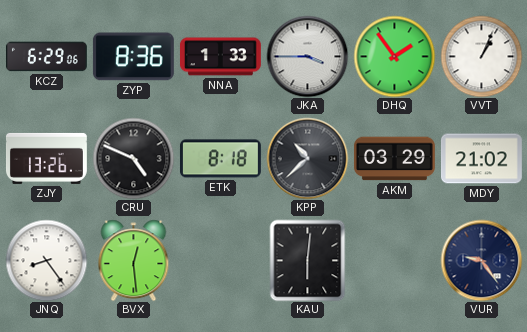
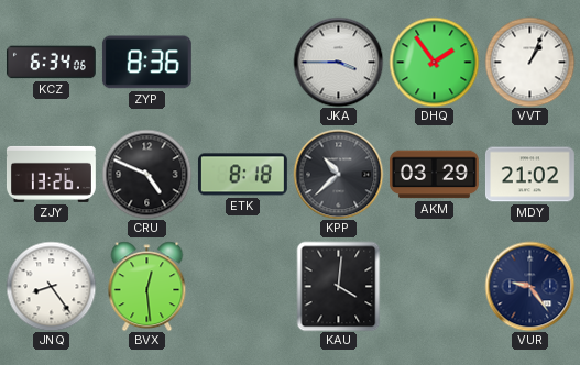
KCZ: 6:29 -> 6:34
NNA: 1:33 -> none
KAU: 6:01 -> 4:01
